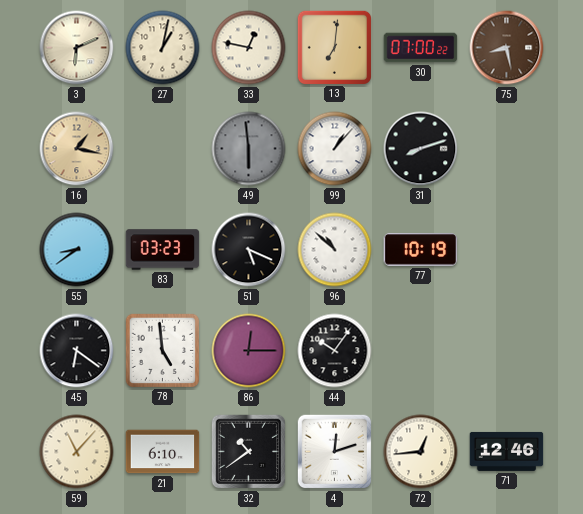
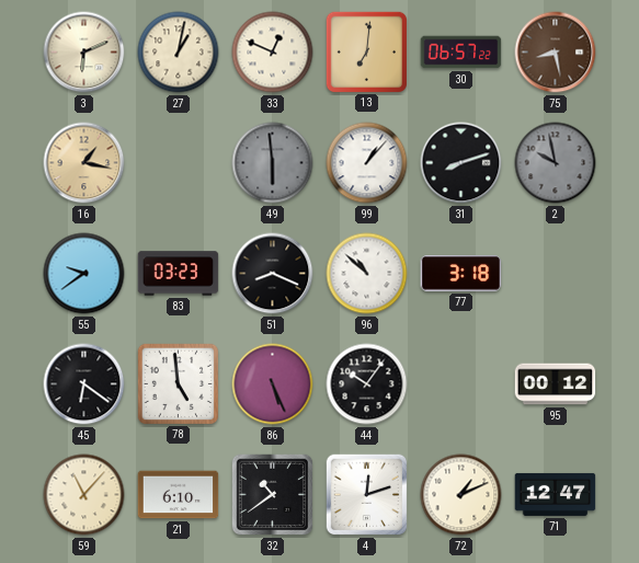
33: 12:47 -> 12:49
30: 07:00 -> 06:57
2: none -> 9:58
55: 8:39 -> 9:39
51: 5:19 -> 8:19
77: 10:19 -> 3:18
86: 12:15 -> 5:26
95: none -> 00:12
72: 12:44 -> 1:11
71: 12:46 -> 12:47
